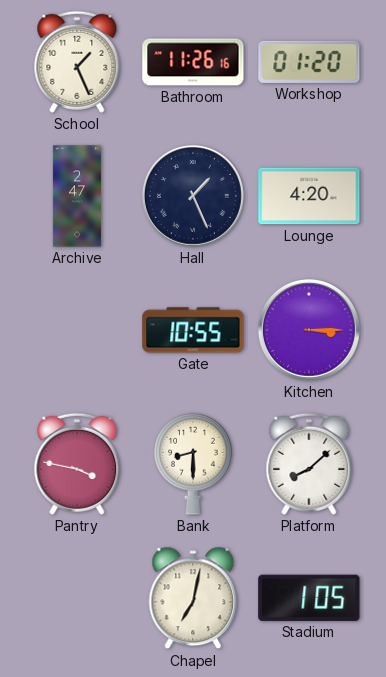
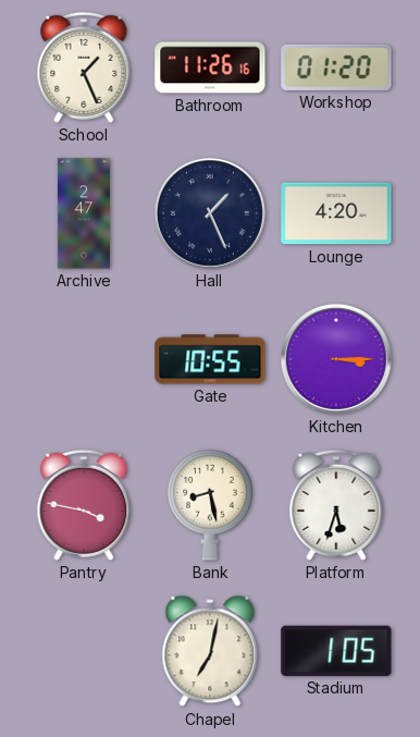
Bank: 8:30 -> 8:28
Platform: 8:08 -> 5:33
